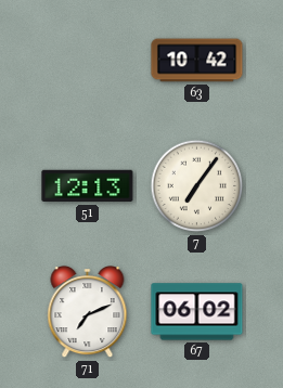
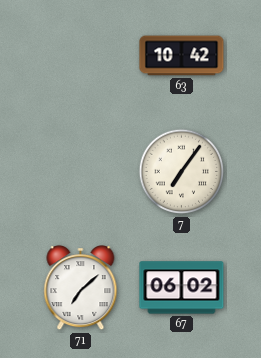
51: 12:13 -> none
71: 7:11 -> 7:08
